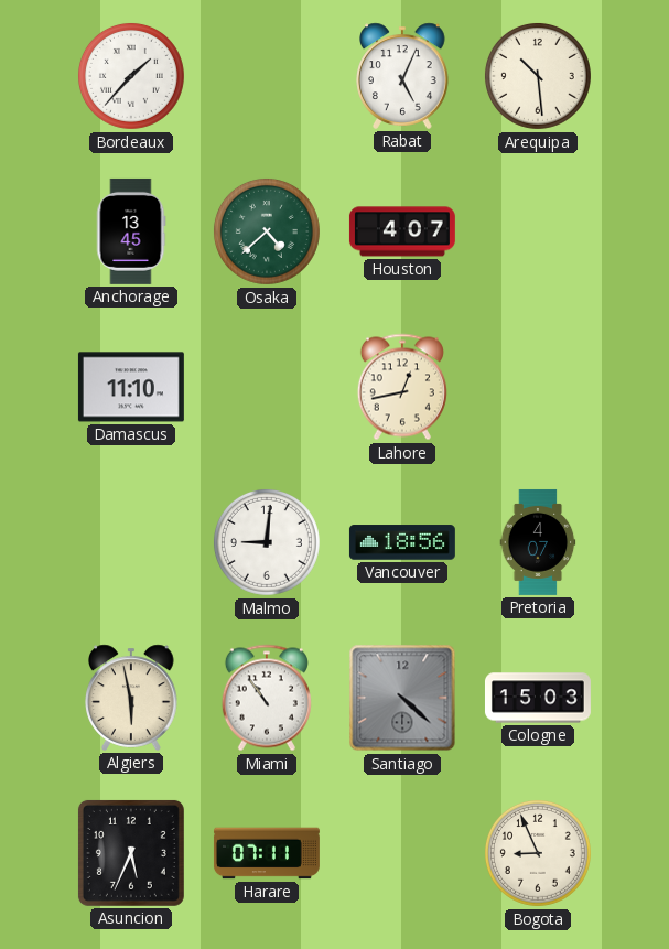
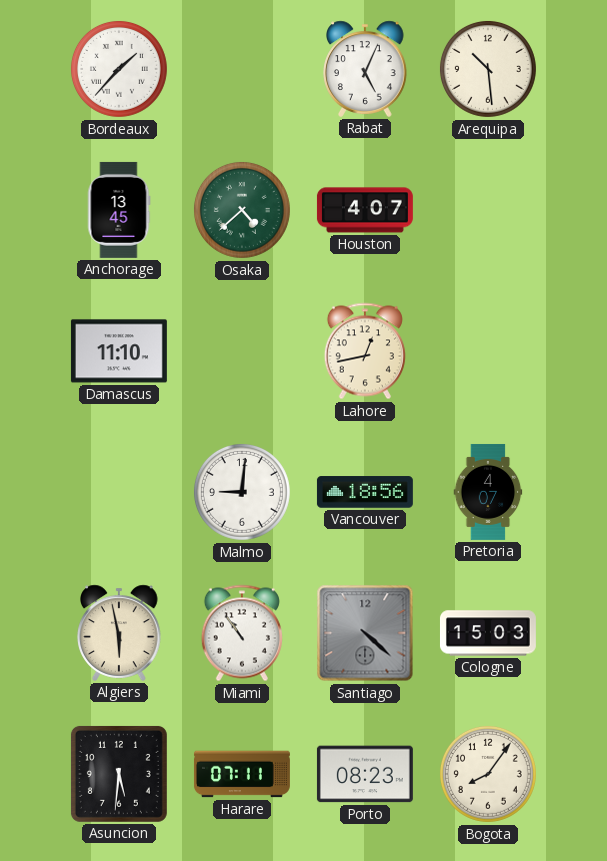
Asuncion: 5:34 -> 5:31
Porto: none -> 08:23
Bogota: 8:56 -> 8:06
